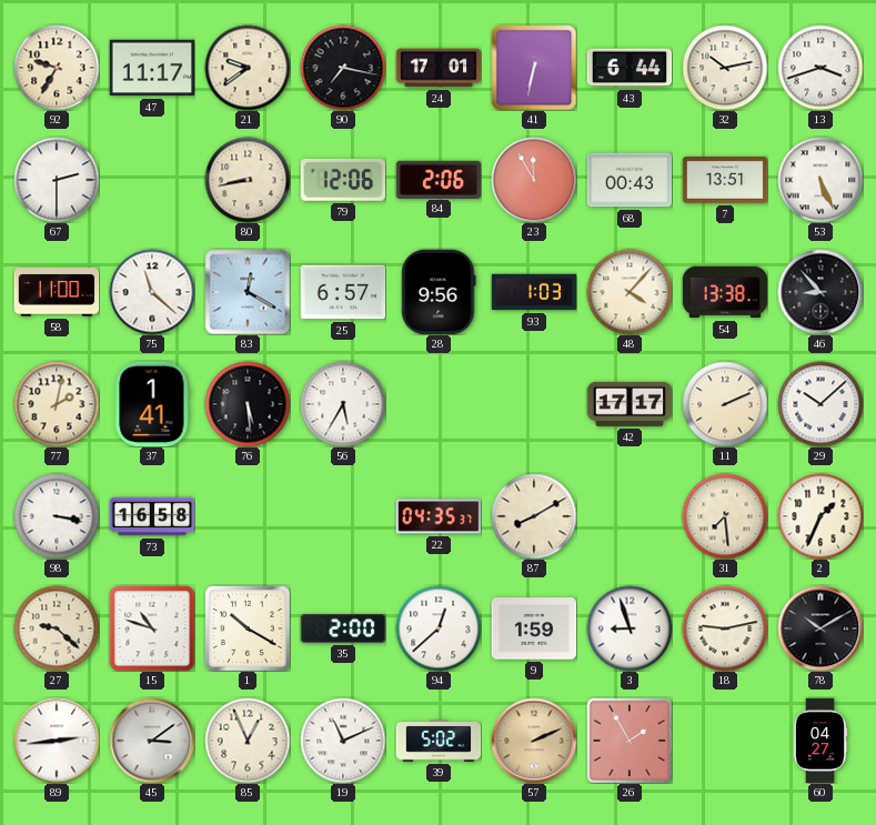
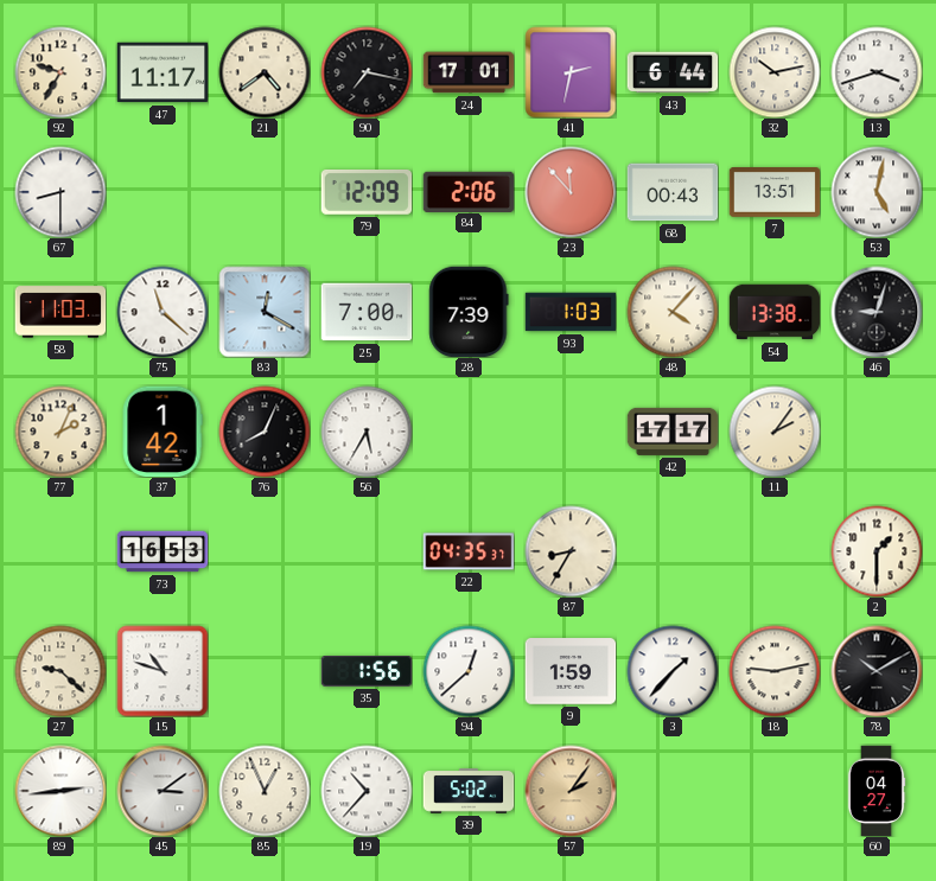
21: 9:39 -> 4:39
41: 6:32 -> 2:32
67: 2:30 -> 8:30
80: 8:43 -> none
79: 12:06 -> 12:09
23: 11:55 -> 11:53
53: 5:26 -> 5:02
58: 11:00 -> 11:03
25: 6:57 -> 7:00
28: 9:56 -> 7:39
46: 8:53 -> 9:03
77: 2:02 -> 2:04
37: 1:41 -> 1:42
76: 5:29 -> 8:04
11: 2:11 -> 2:06
29: 10:08 -> none
98: 3:17 -> none
73: 16:58 -> 16:53
87: 8:10 -> 8:35
31: 7:29 -> none
2: 1:34 -> 1:30
1: 10:20 -> none
35: 2:00 -> 1:56
3: 8:57 -> 1:37
19: 11:11 -> 10:37
57: 2:11 -> 2:06
26: 1:55 -> none
